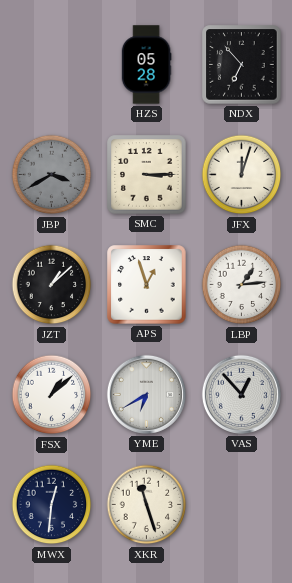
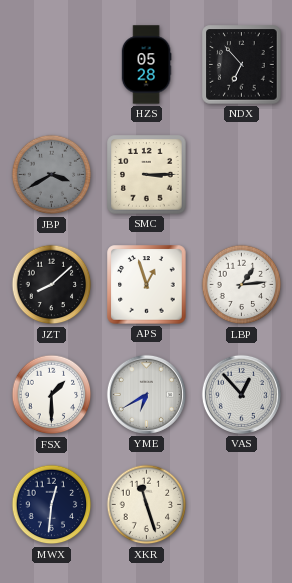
JFX: 12:03 -> none
JZT: 1:08 -> 8:08
FSX: 1:08 -> 1:30
